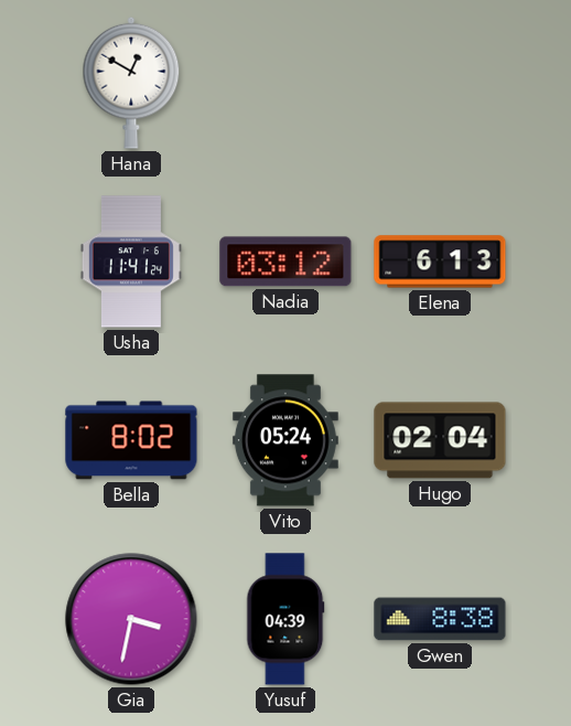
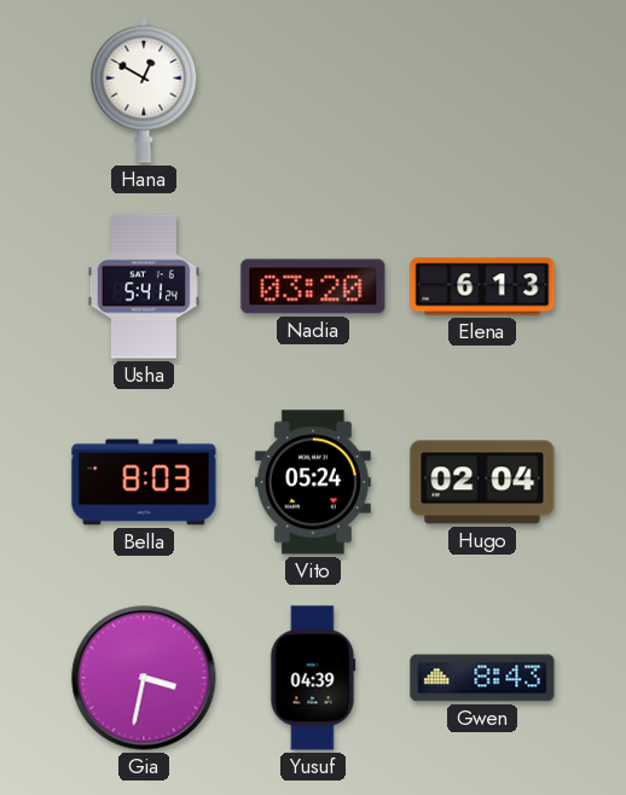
Usha: 11:41 -> 5:41
Nadia: 03:12 -> 03:20
Bella: 8:02 -> 8:03
Gwen: 8:38 -> 8:43
